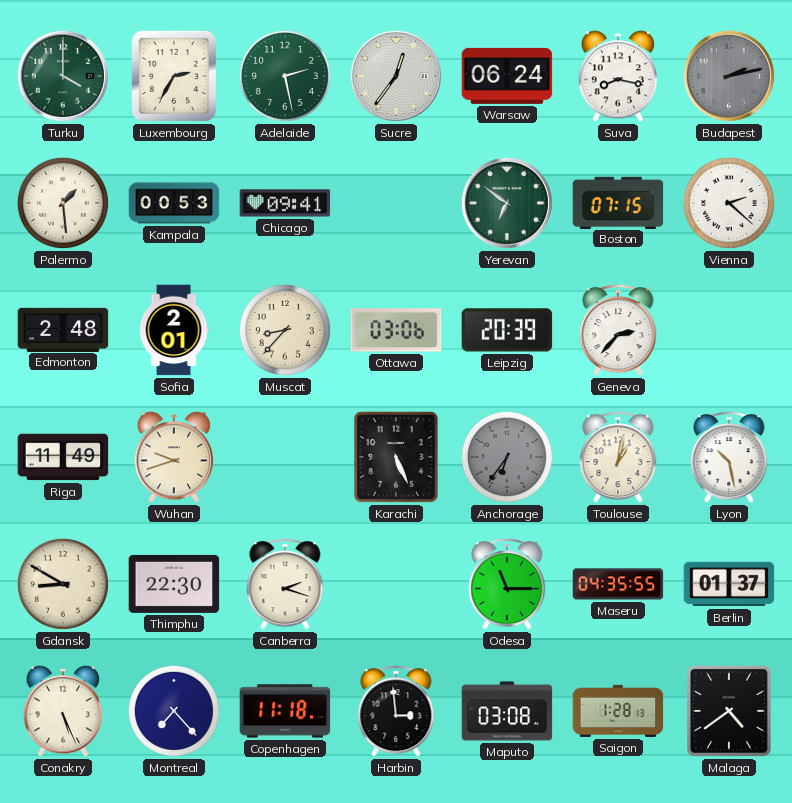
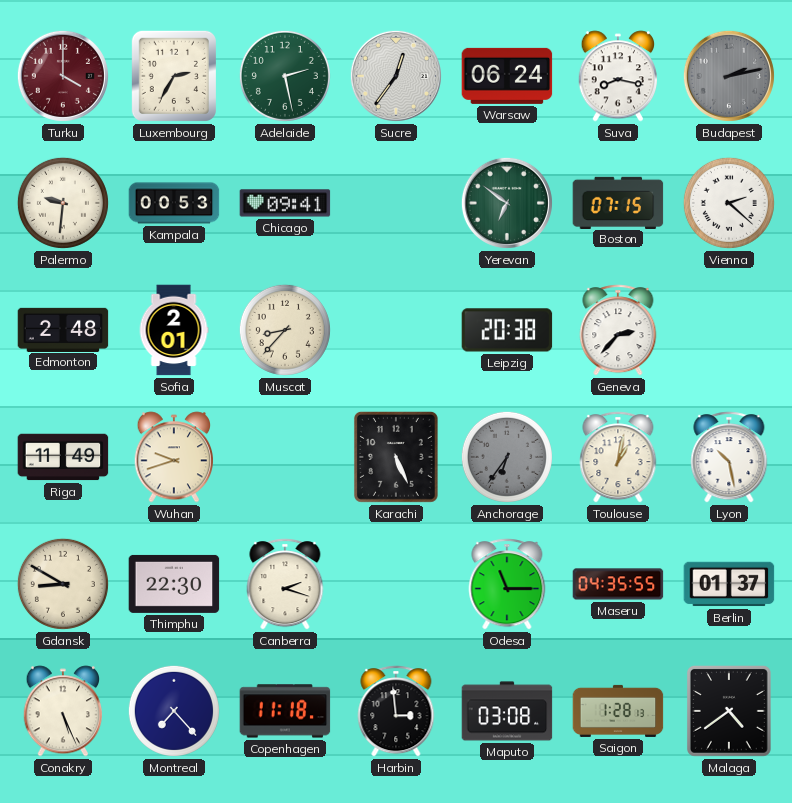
Turku dial: green -> burgundy
Palermo: 1:29 -> 9:31
Ottawa: 03:06 -> none
Leipzig: 20:39 -> 20:38
